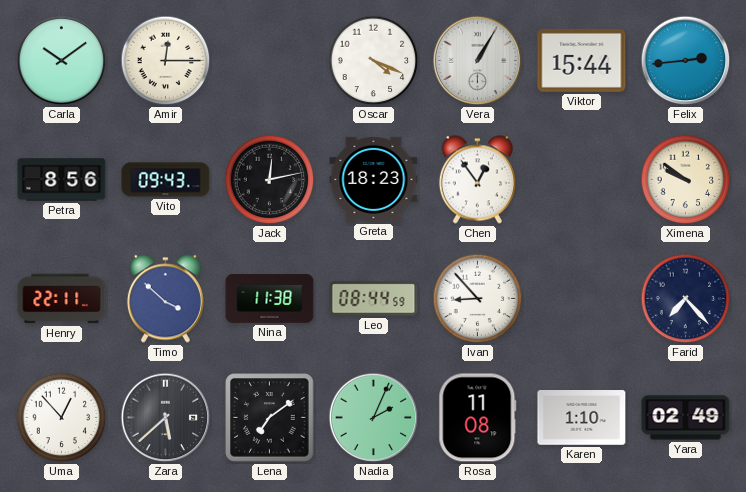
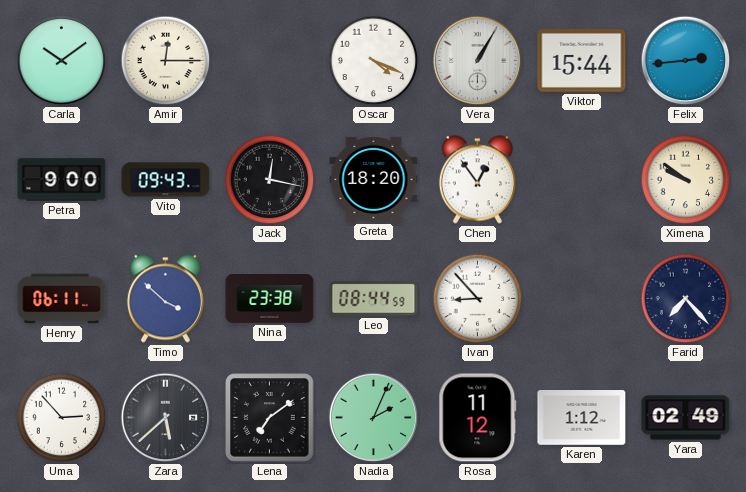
Petra: 8:56 -> 9:00
Jack: 12:13 -> 12:17
Greta: 18:23 -> 18:20
Henry: 22:11 -> 06:11
Nina: 11:38 -> 23:38
Uma: 12:53 -> 2:53
Rosa: 11:08 -> 11:12
Karen: 1:10 -> 1:12
